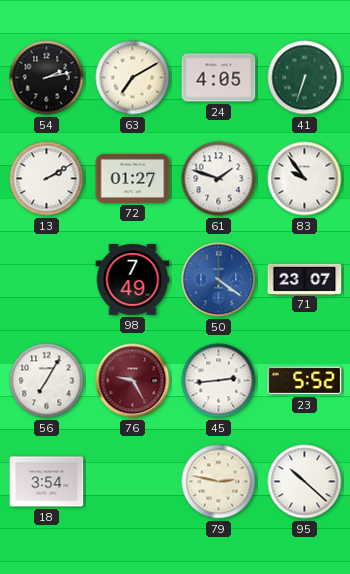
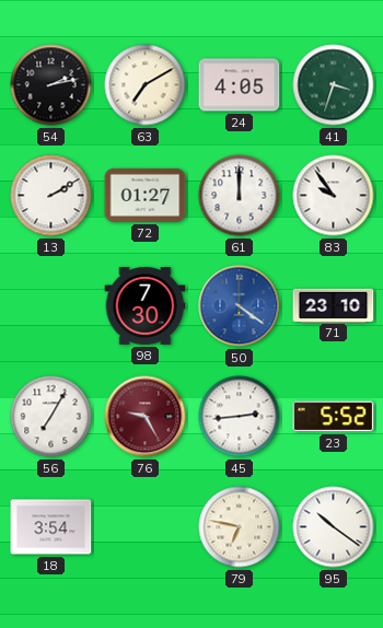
41: 6:33 -> 3:33
61: 1:48 -> 12:00
98: 7:49 -> 7:30
71: 23:07 -> 23:10
79: 2:47 -> 6:47
95: 10:22 -> 10:21
